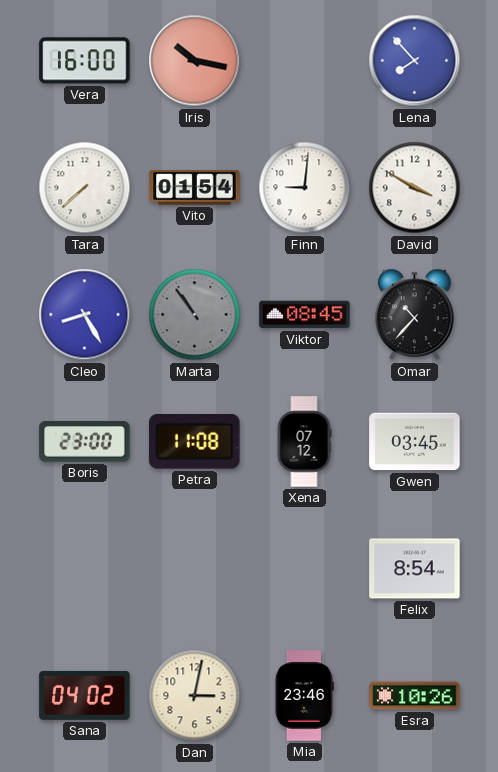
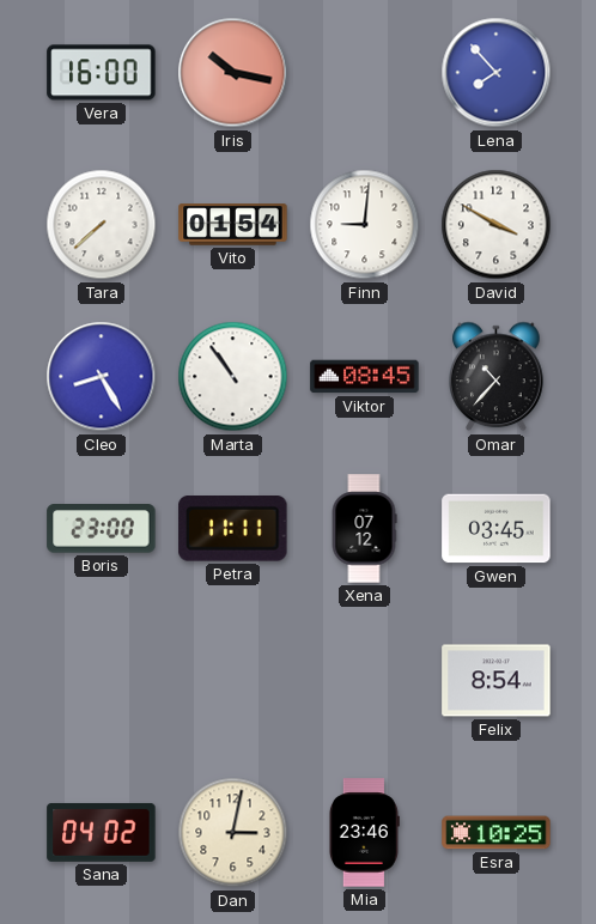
Marta dial: grey -> white
Petra: 11:08 -> 11:11
Esra: 10:26 -> 10:25
